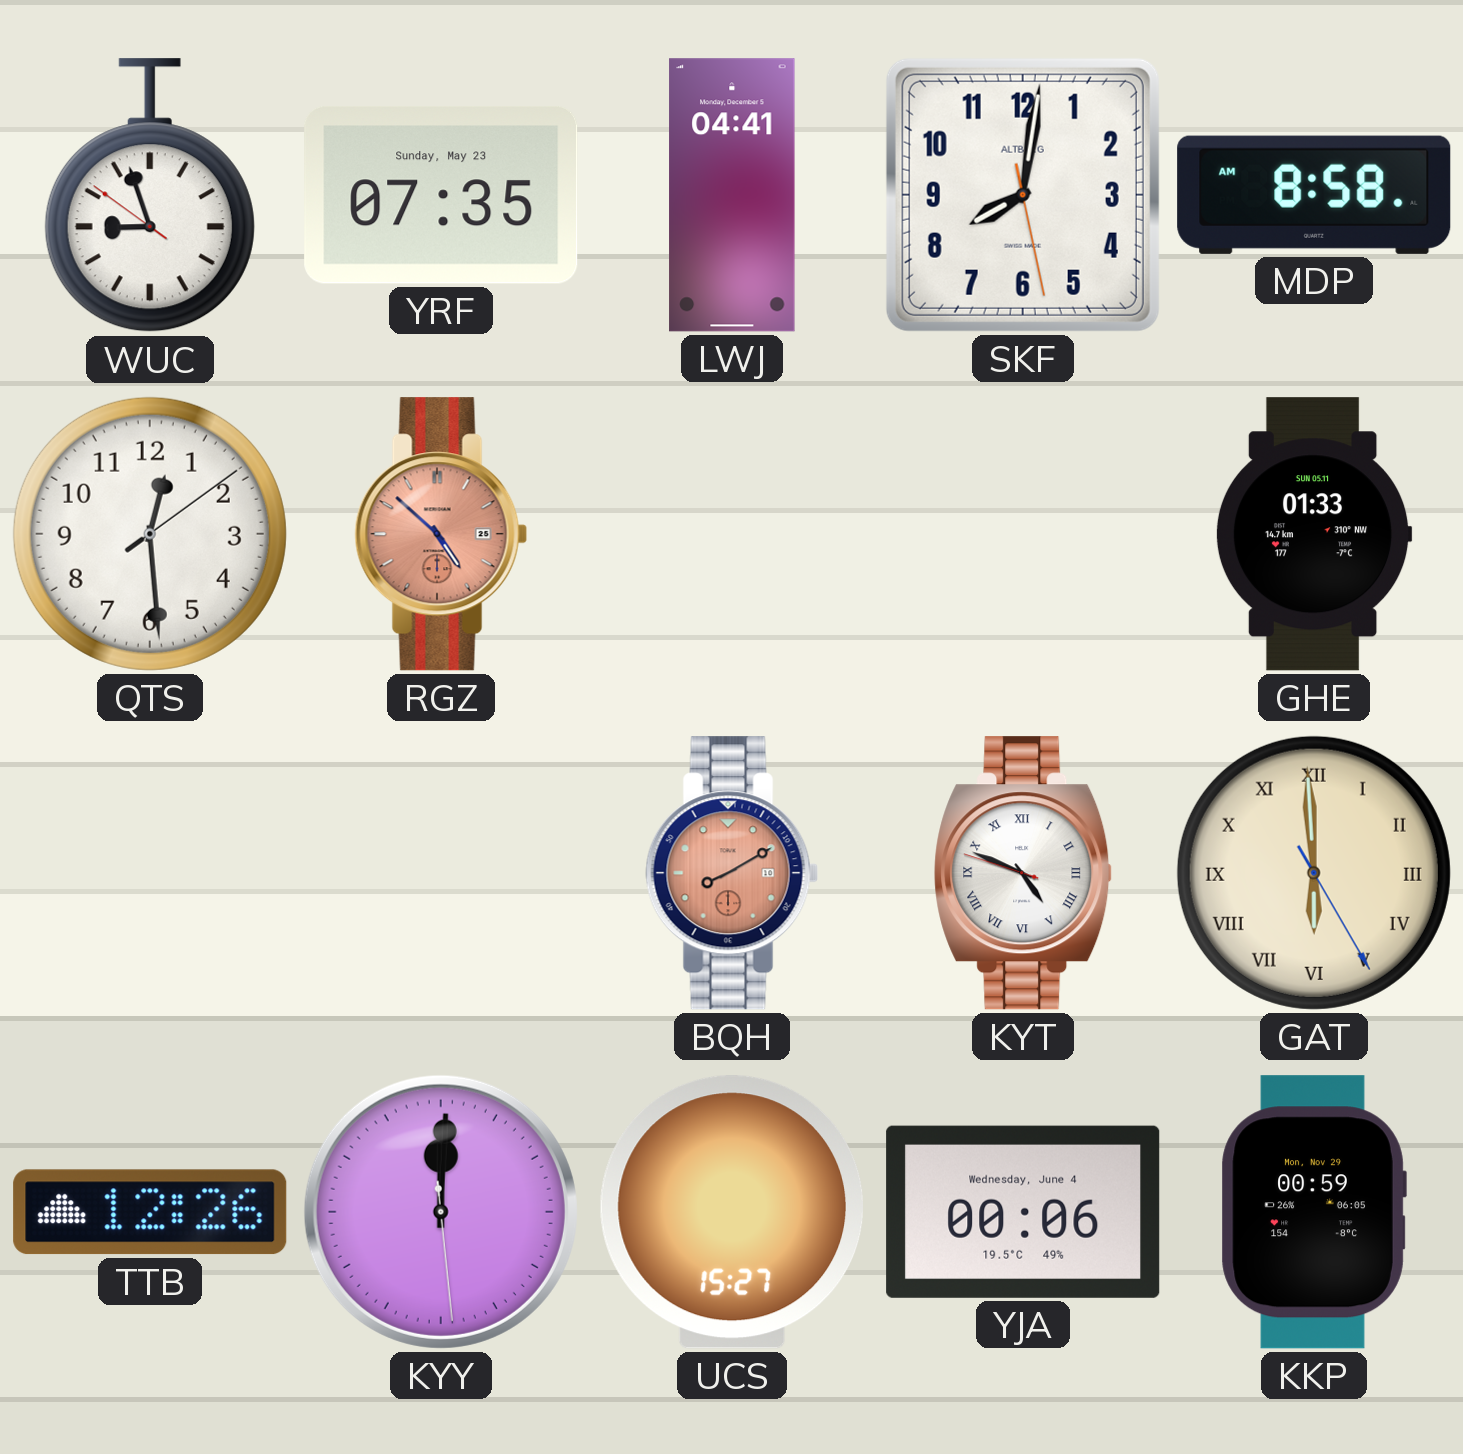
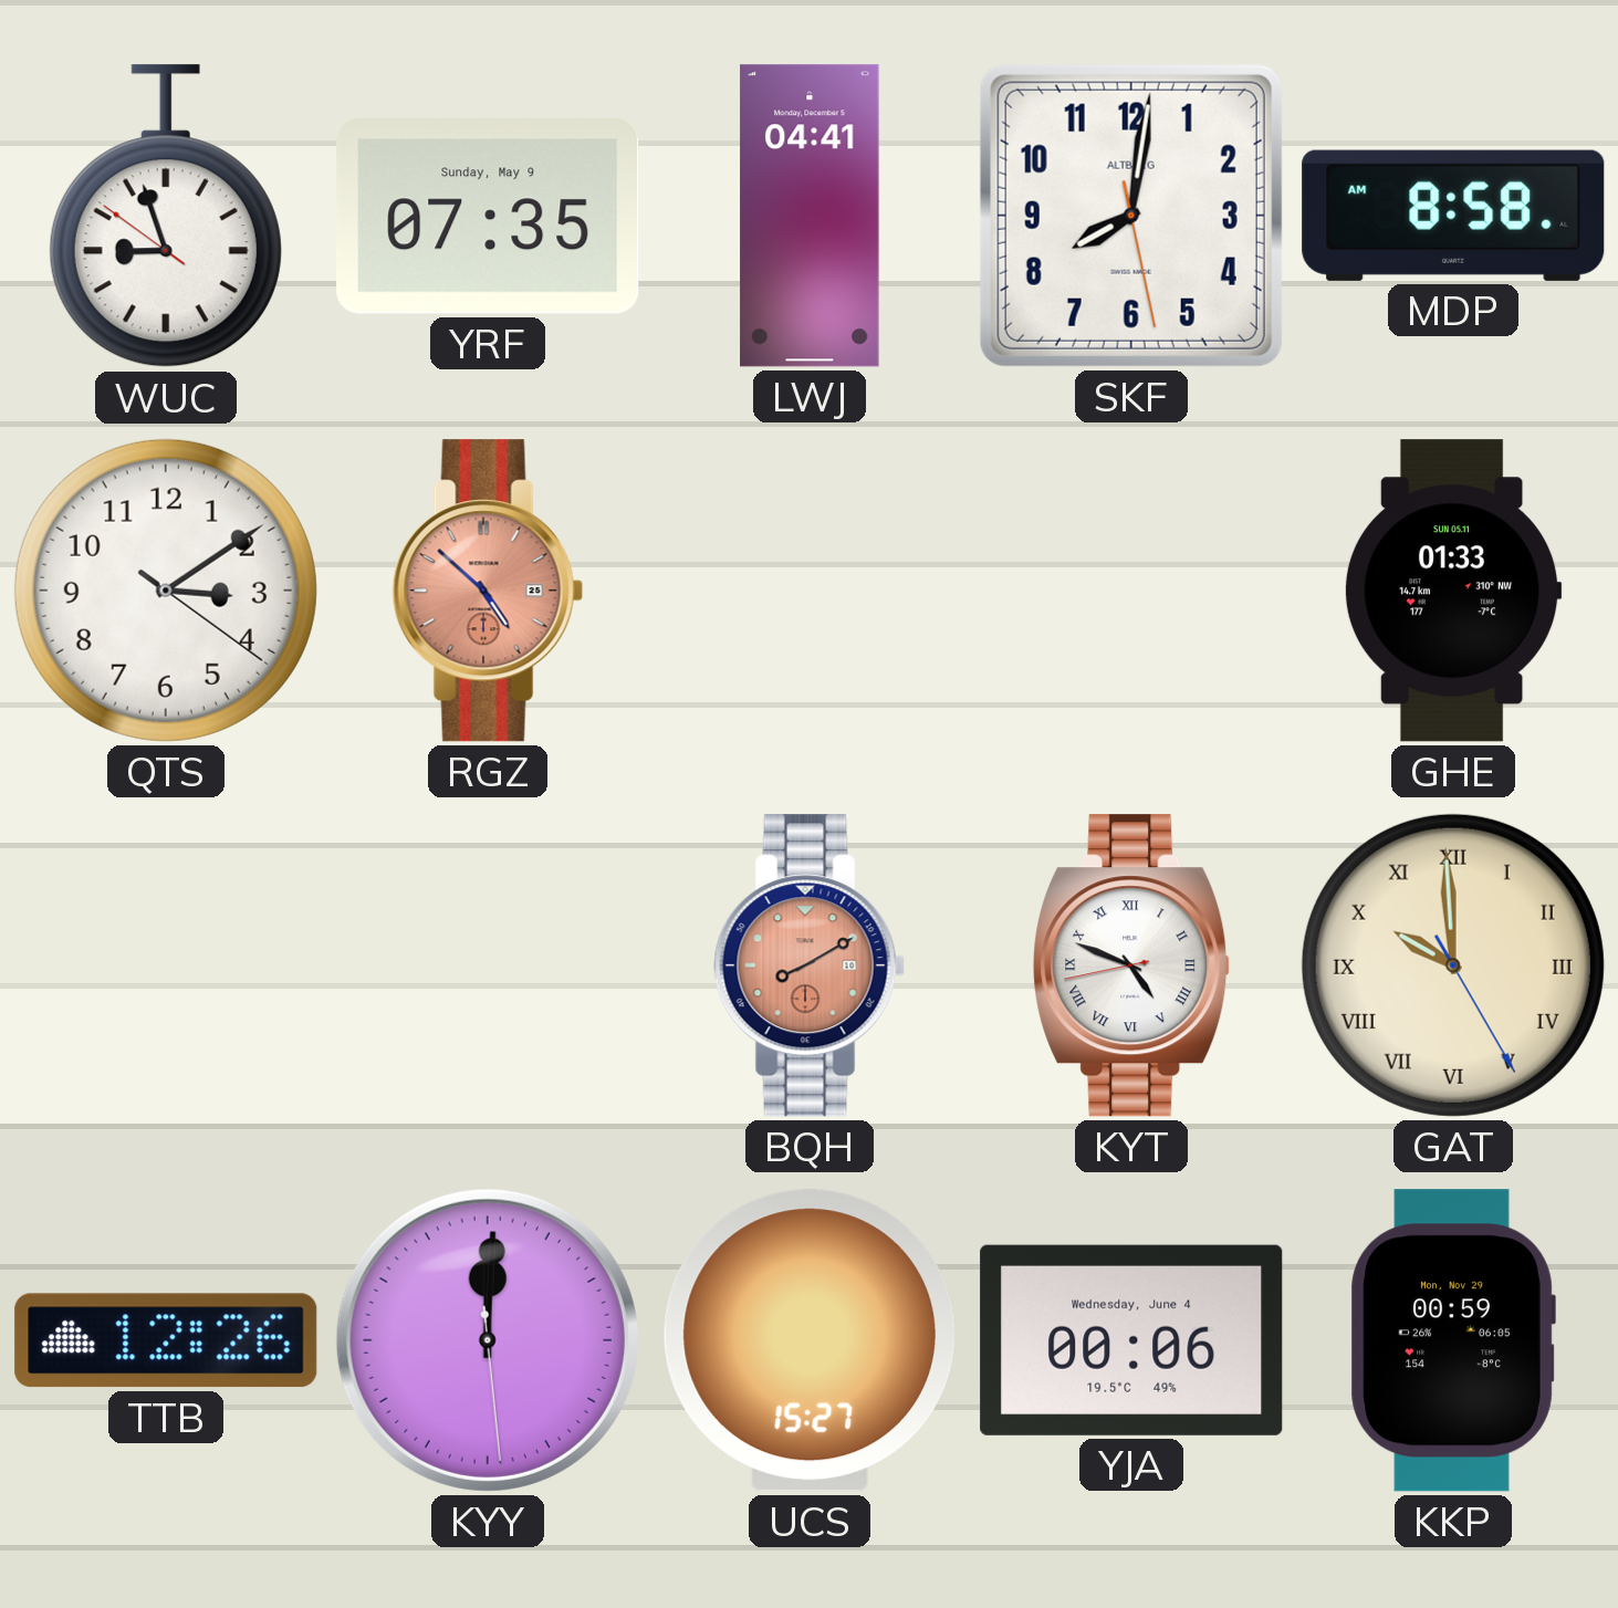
YRF date: Sunday, May 23 -> Sunday, May 9
QTS: 12:29 -> 3:09
KYT: 4:48:48 -> 4:48:43
GAT: 5:59 -> 9:59
